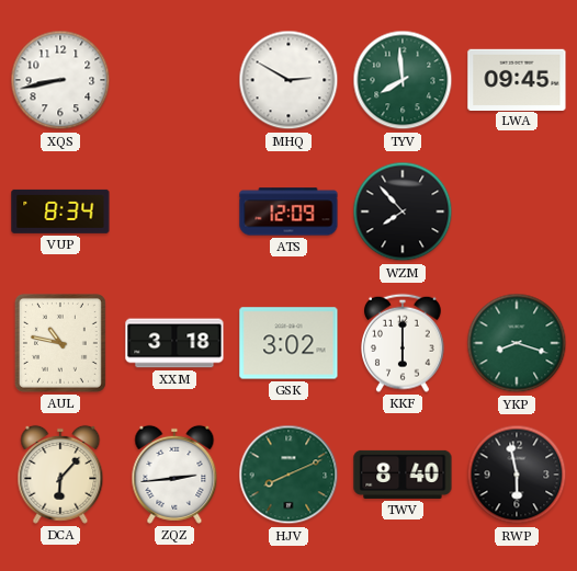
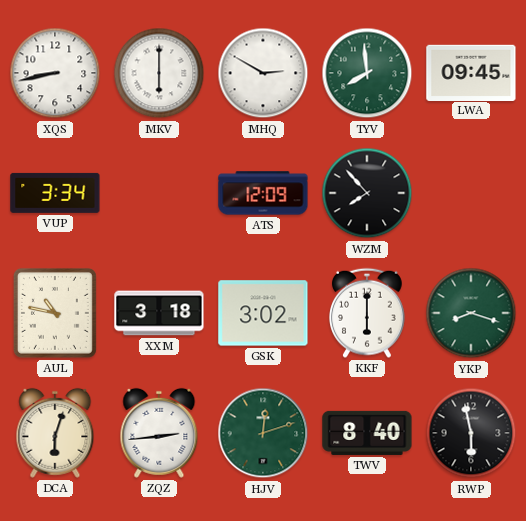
MKV: none -> 6:00
VUP: 8:34 -> 3:34
DCA: 6:07 -> 6:03
HJV: 8:11 -> 12:12
